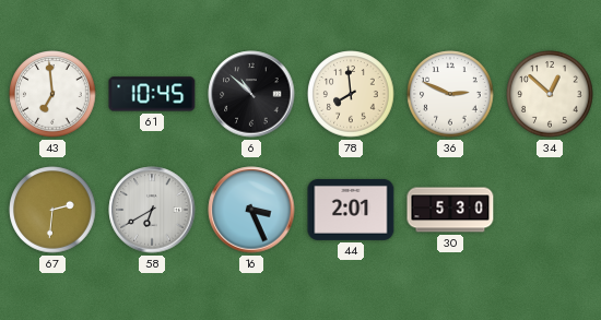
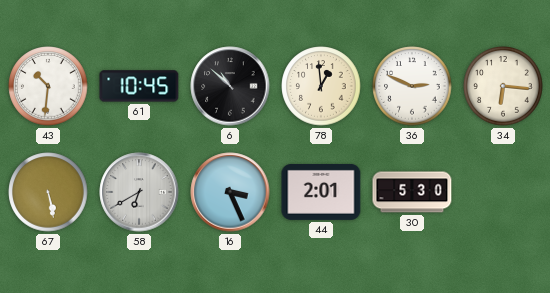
43: 6:59 -> 10:31
78: 7:59 -> 12:59
34: 12:52 -> 6:16
67: 2:31 -> 5:28
